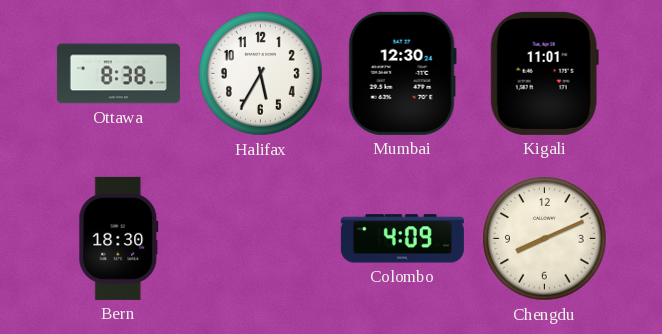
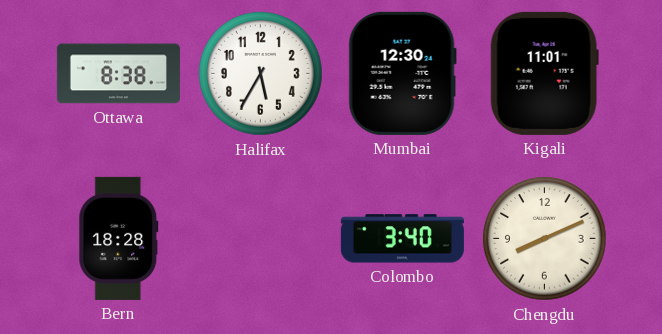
Bern: 18:30 -> 18:28
Colombo: 4:09 -> 3:40
